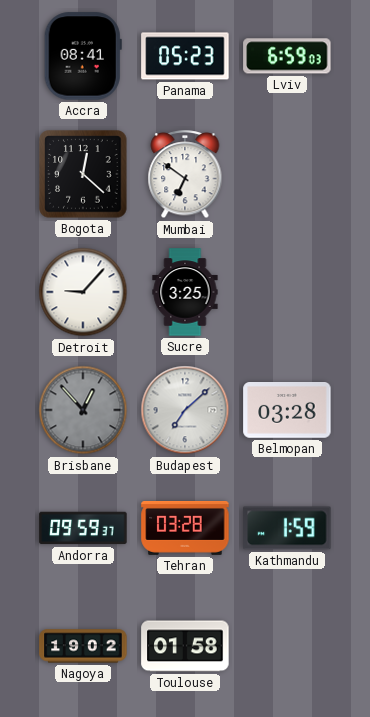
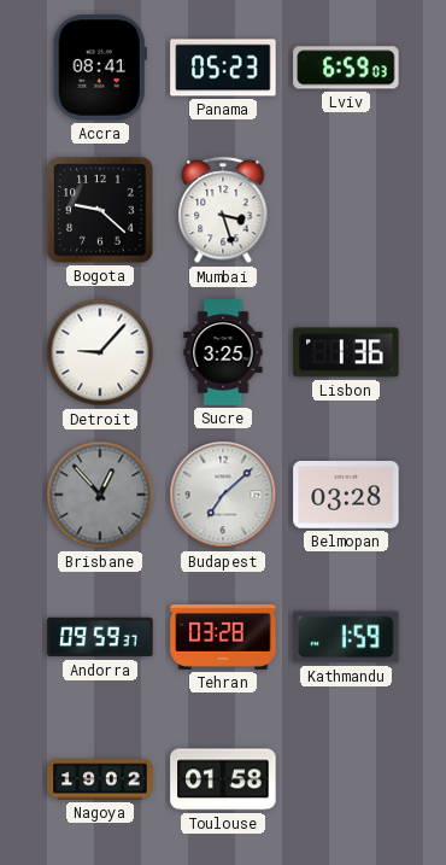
Bogota: 12:22 -> 9:22
Mumbai: 6:51 -> 3:27
Lisbon: none -> 1:36
